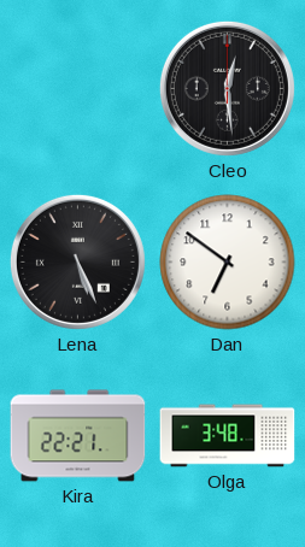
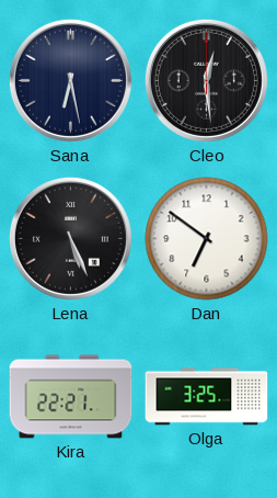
Sana: none -> 6:28
Olga: 3:48 -> 3:25
